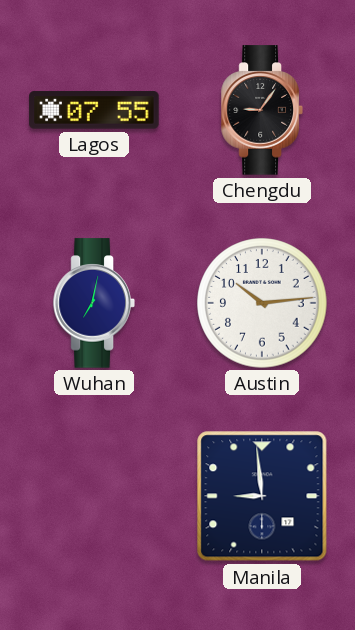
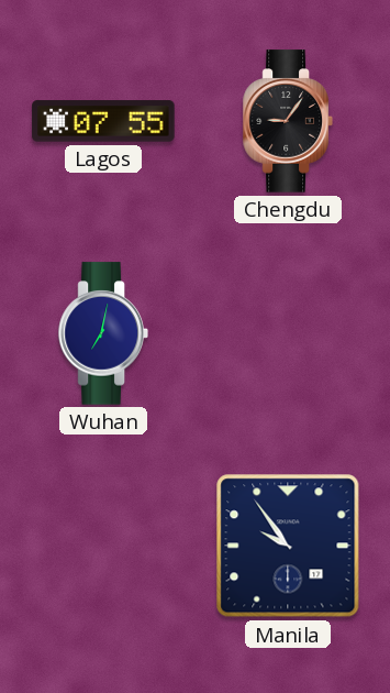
Austin: 10:14 -> none
Manila: 8:59 -> 9:54
